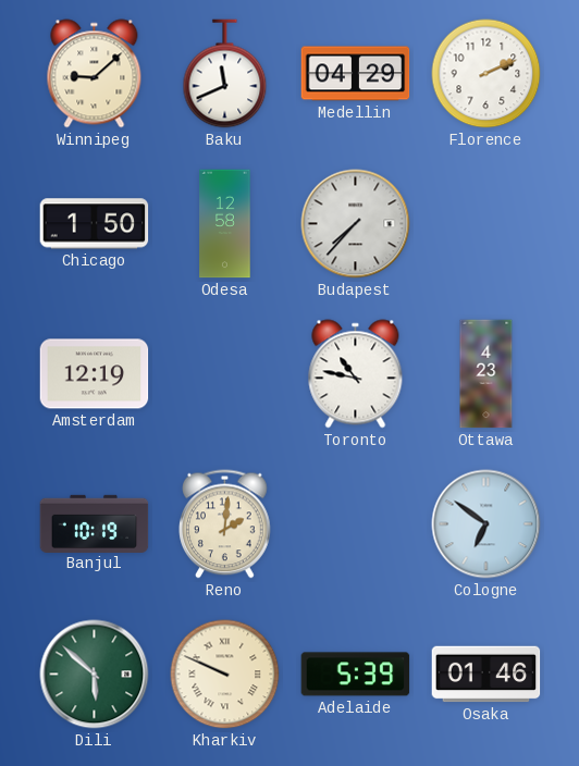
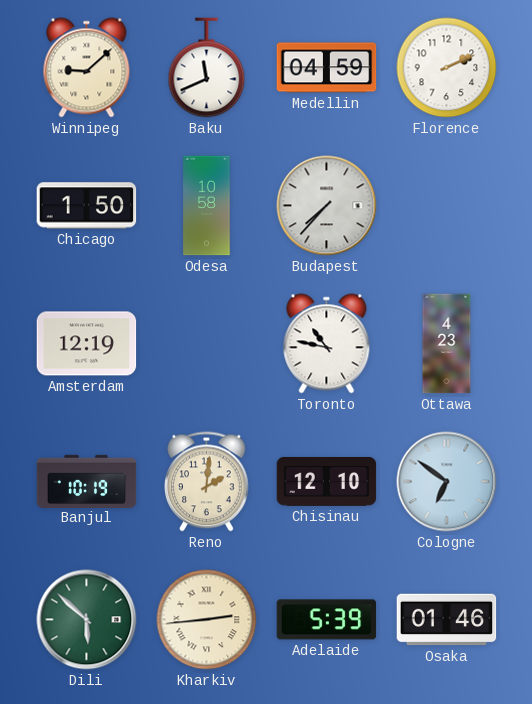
Medellin: 04:29 -> 04:59
Odesa: 12:58 -> 10:58
Chisinau: none -> 12:10
Kharkiv: 9:49 -> 2:44
